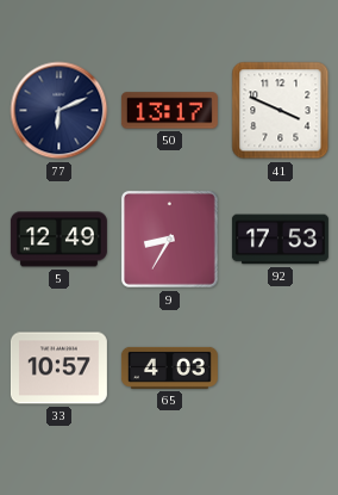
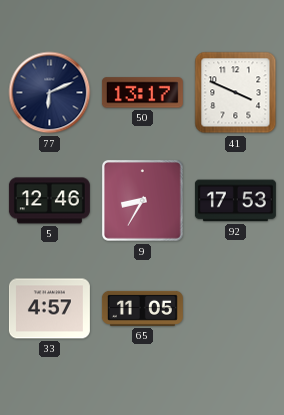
5: 12:49 -> 12:46
33: 10:57 -> 4:57
65: 4:03 -> 11:05
